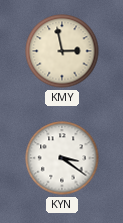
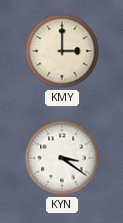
KMY: 2:58 -> 3:00
